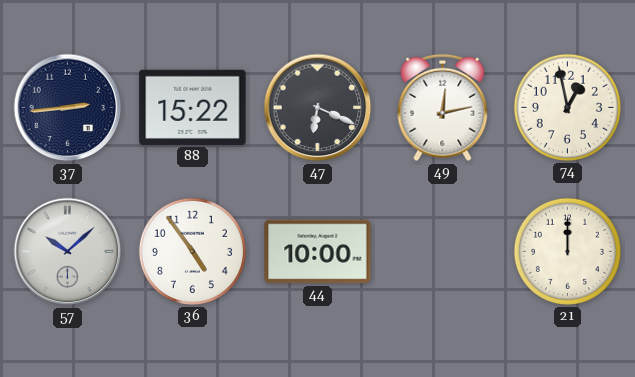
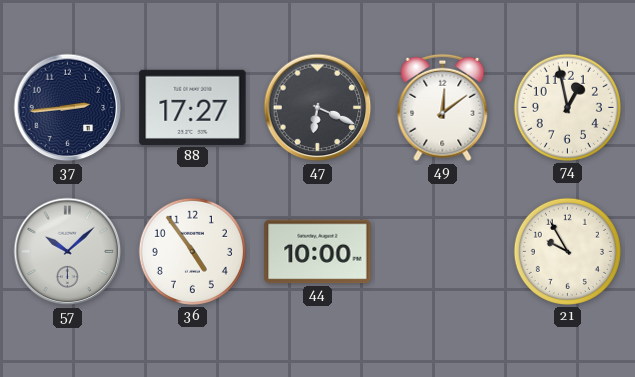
88: 15:22 -> 17:27
49: 12:13 -> 12:09
21: 12:00 -> 9:55
